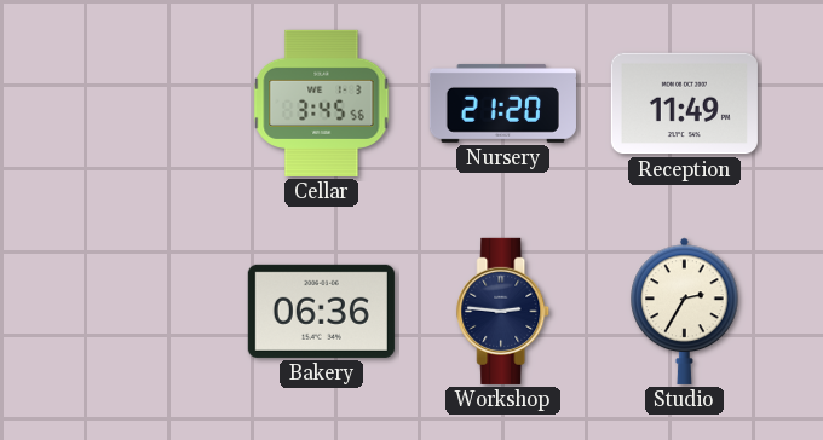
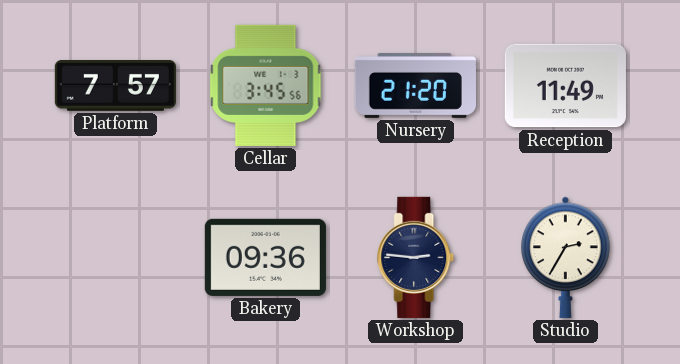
Platform: none -> 7:57
Bakery: 06:36 -> 09:36
